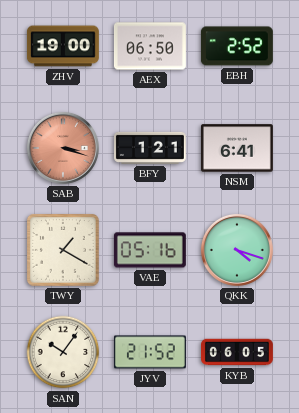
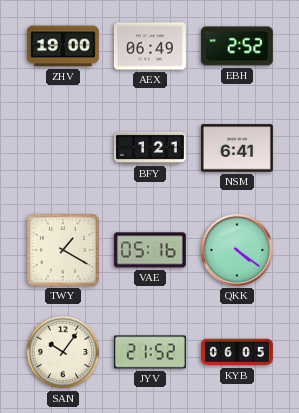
AEX: 06:50 -> 06:49
SAB: 3:18 -> none
QKK: 4:18 -> 4:21
